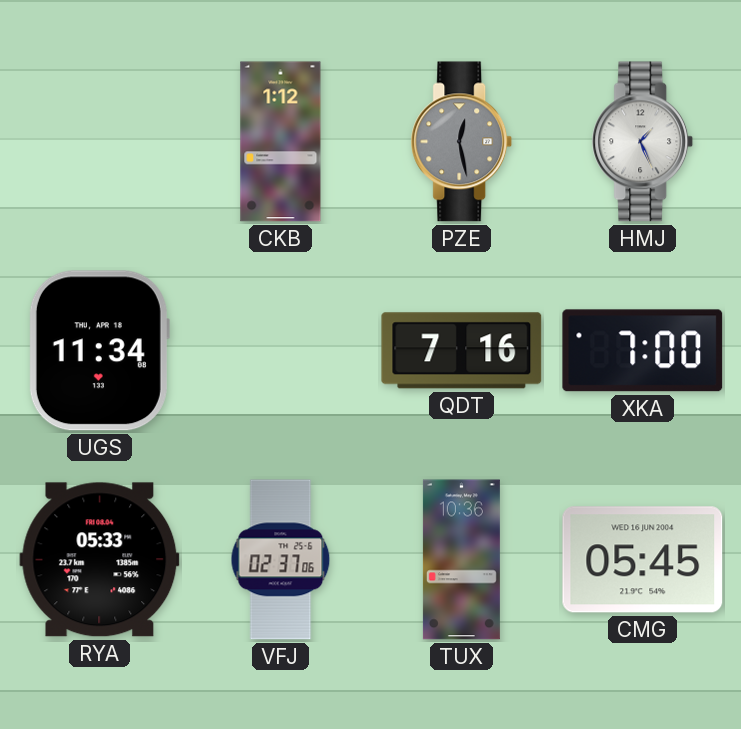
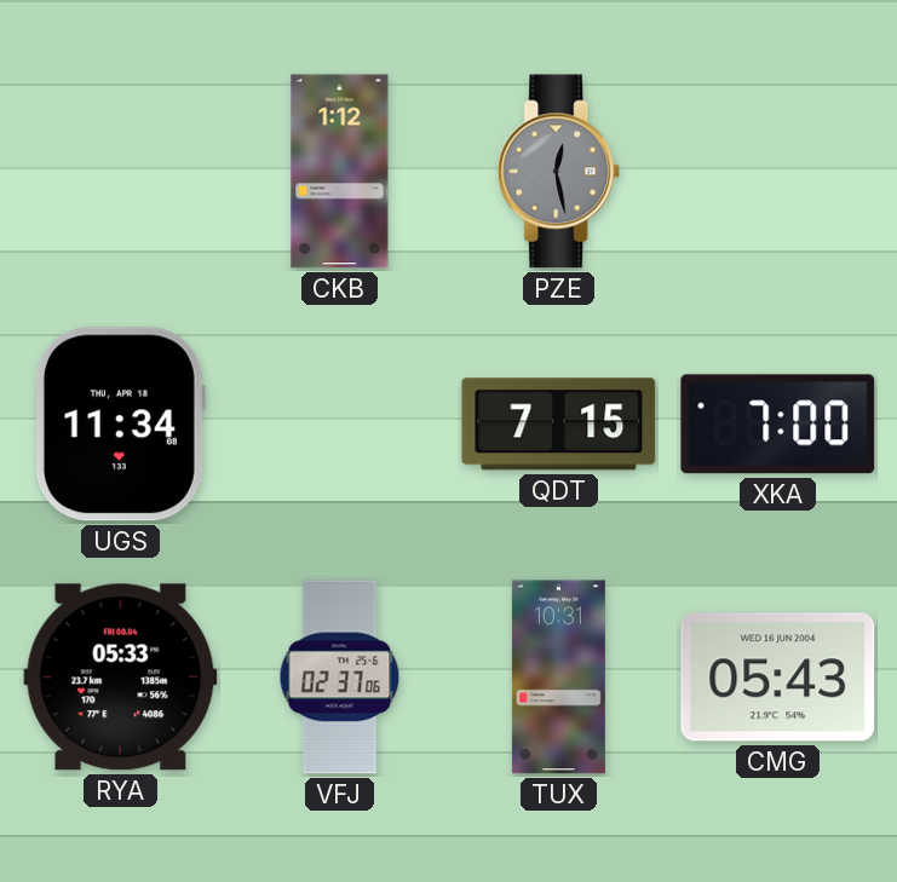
HMJ: 1:26 -> none
QDT: 7:16 -> 7:15
TUX: 10:36 -> 10:31
CMG: 05:45 -> 05:43
